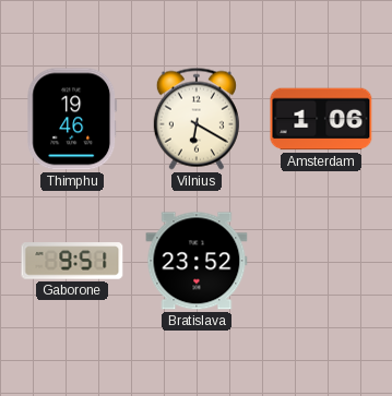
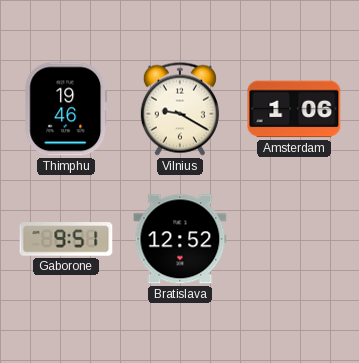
Vilnius: 6:20 -> 9:20
Bratislava: 23:52 -> 12:52
